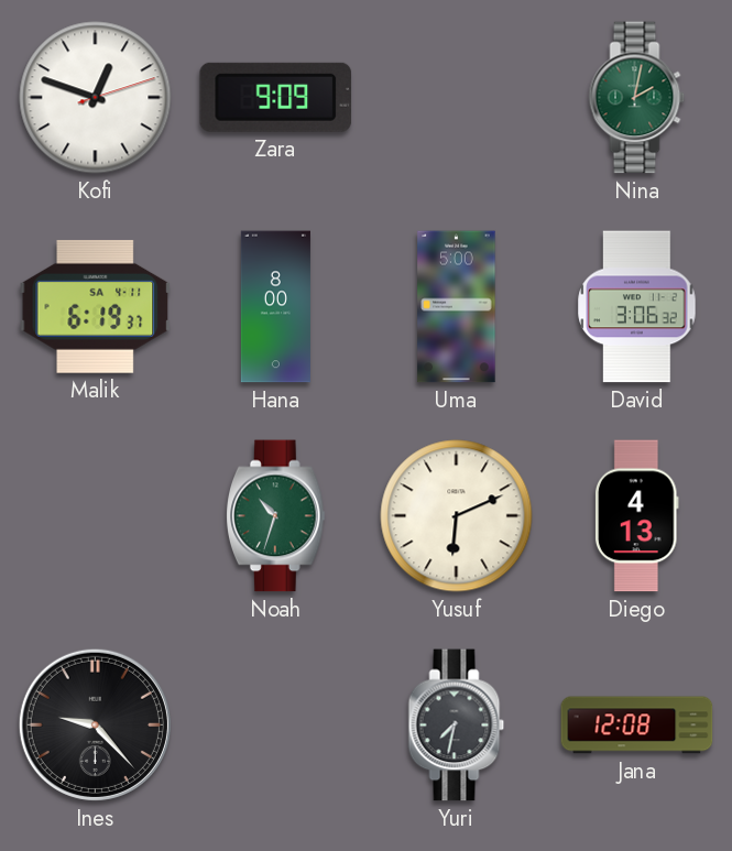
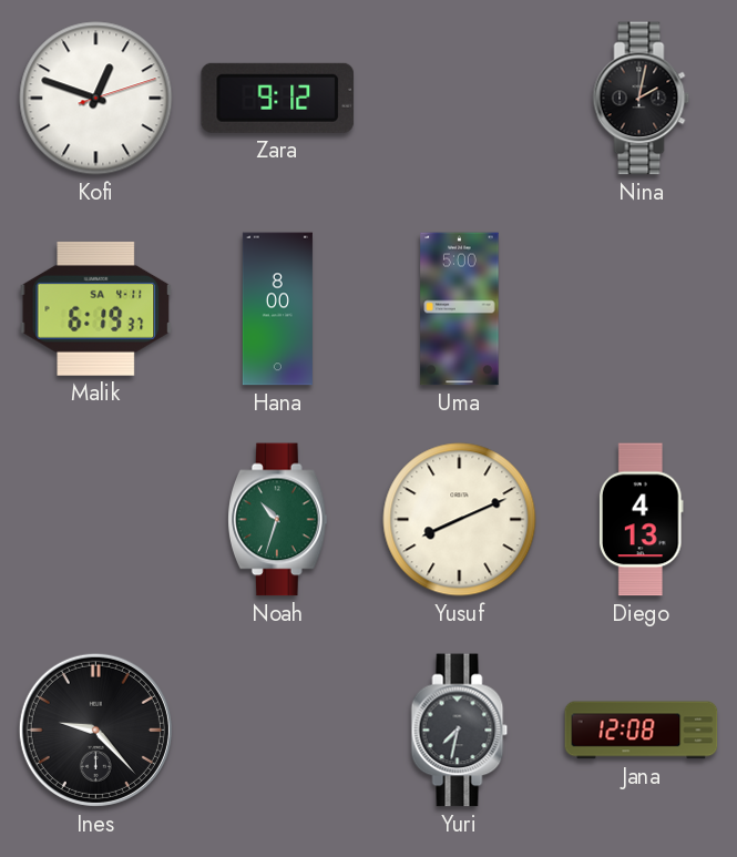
Zara: 9:09 -> 9:12
Nina dial: green -> black
David: 3:06 -> none
Yusuf: 6:11 -> 8:11
